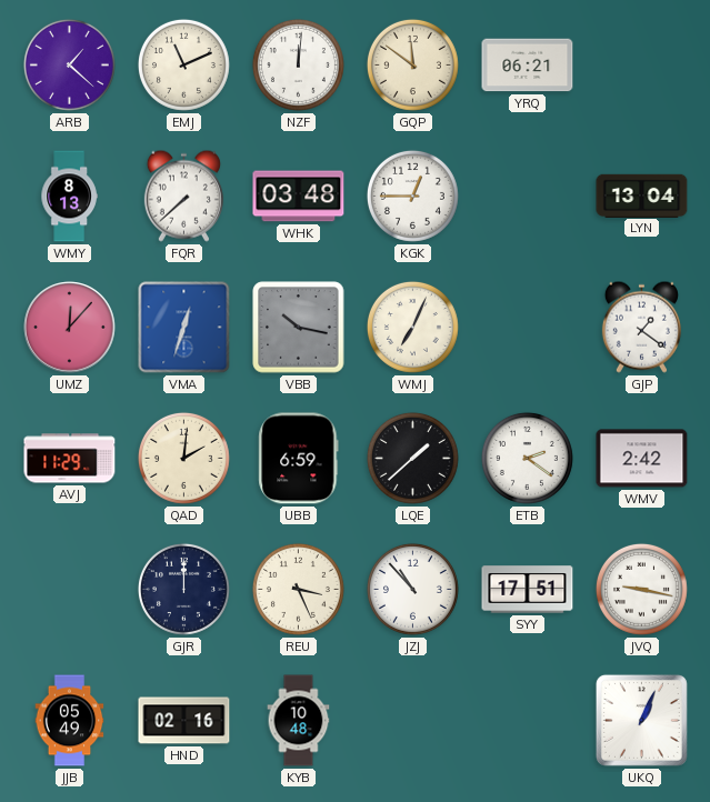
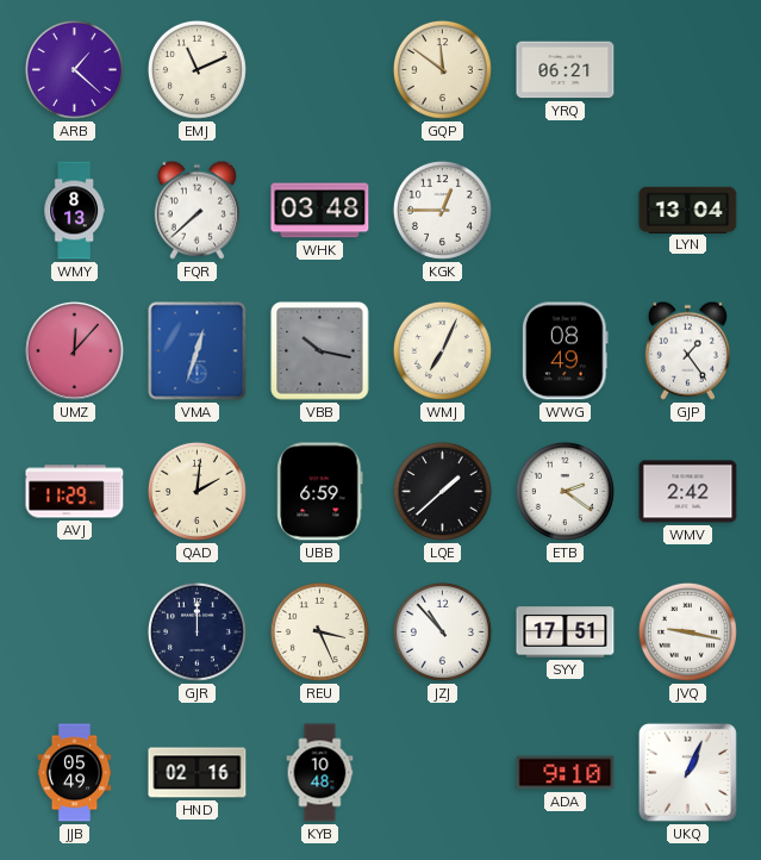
NZF: 12:01 -> none
WWG: none -> 08:49
GJP: 1:21 -> 1:24
ADA: none -> 9:10
